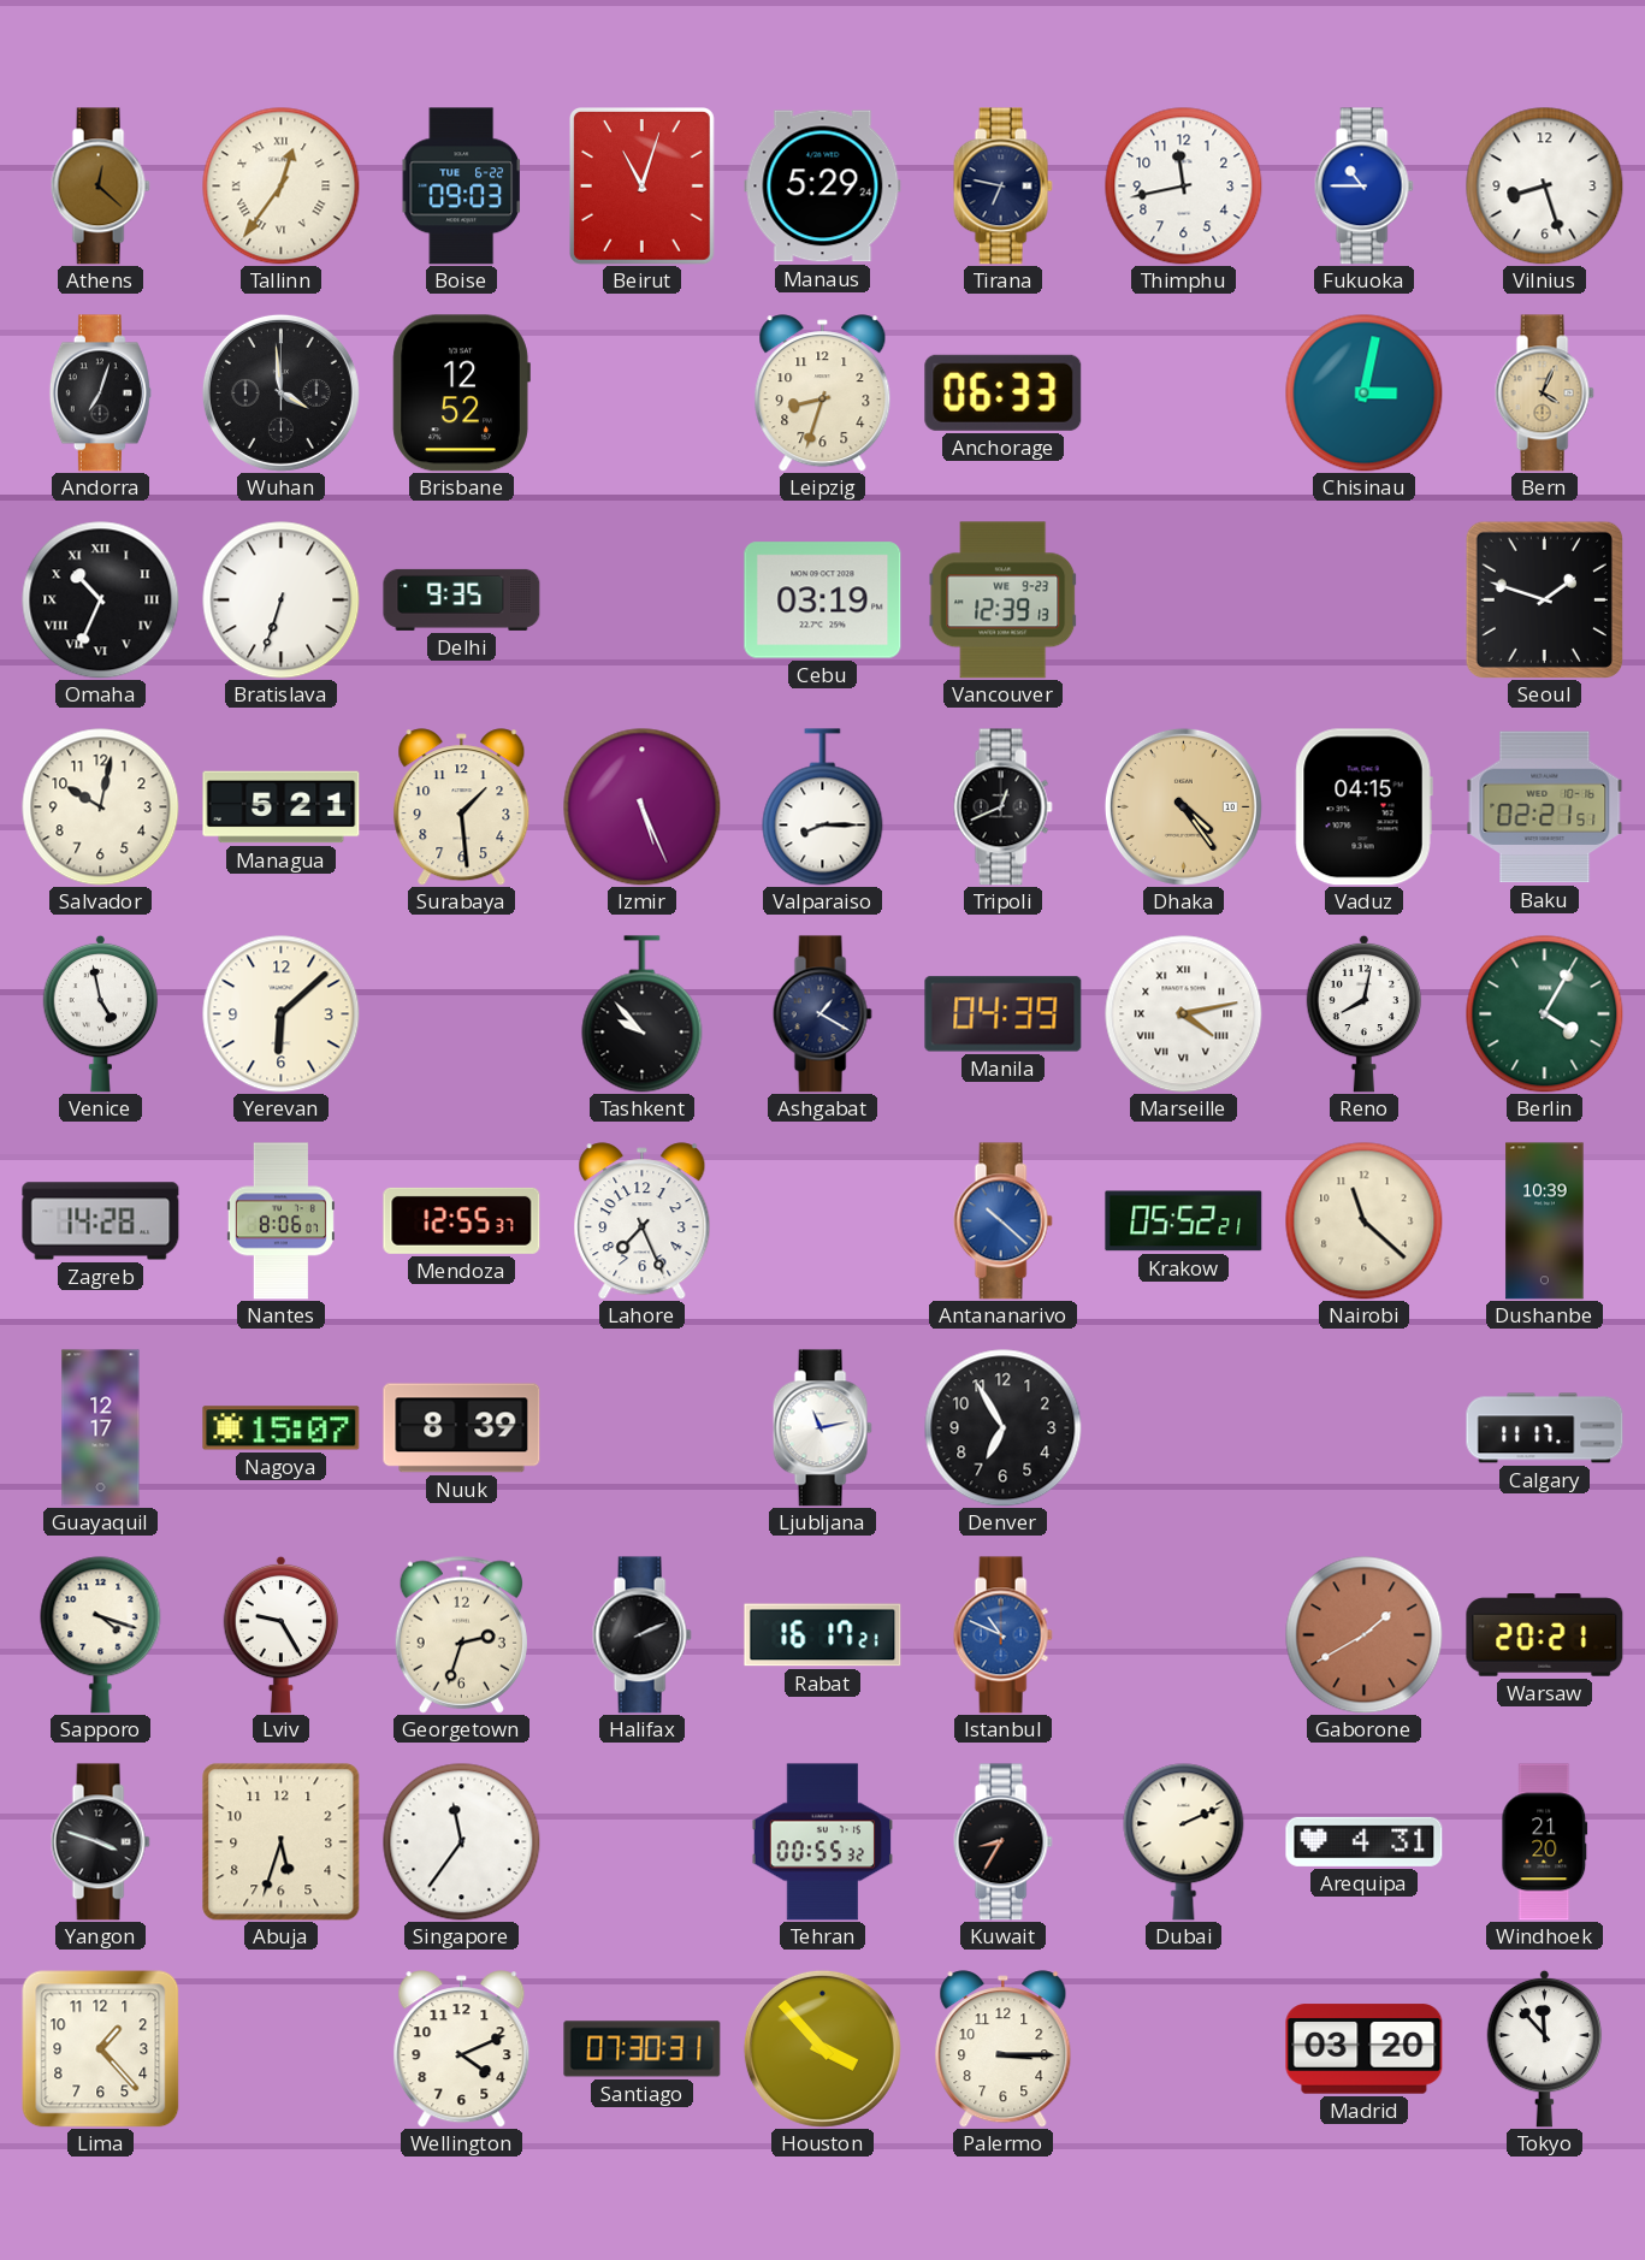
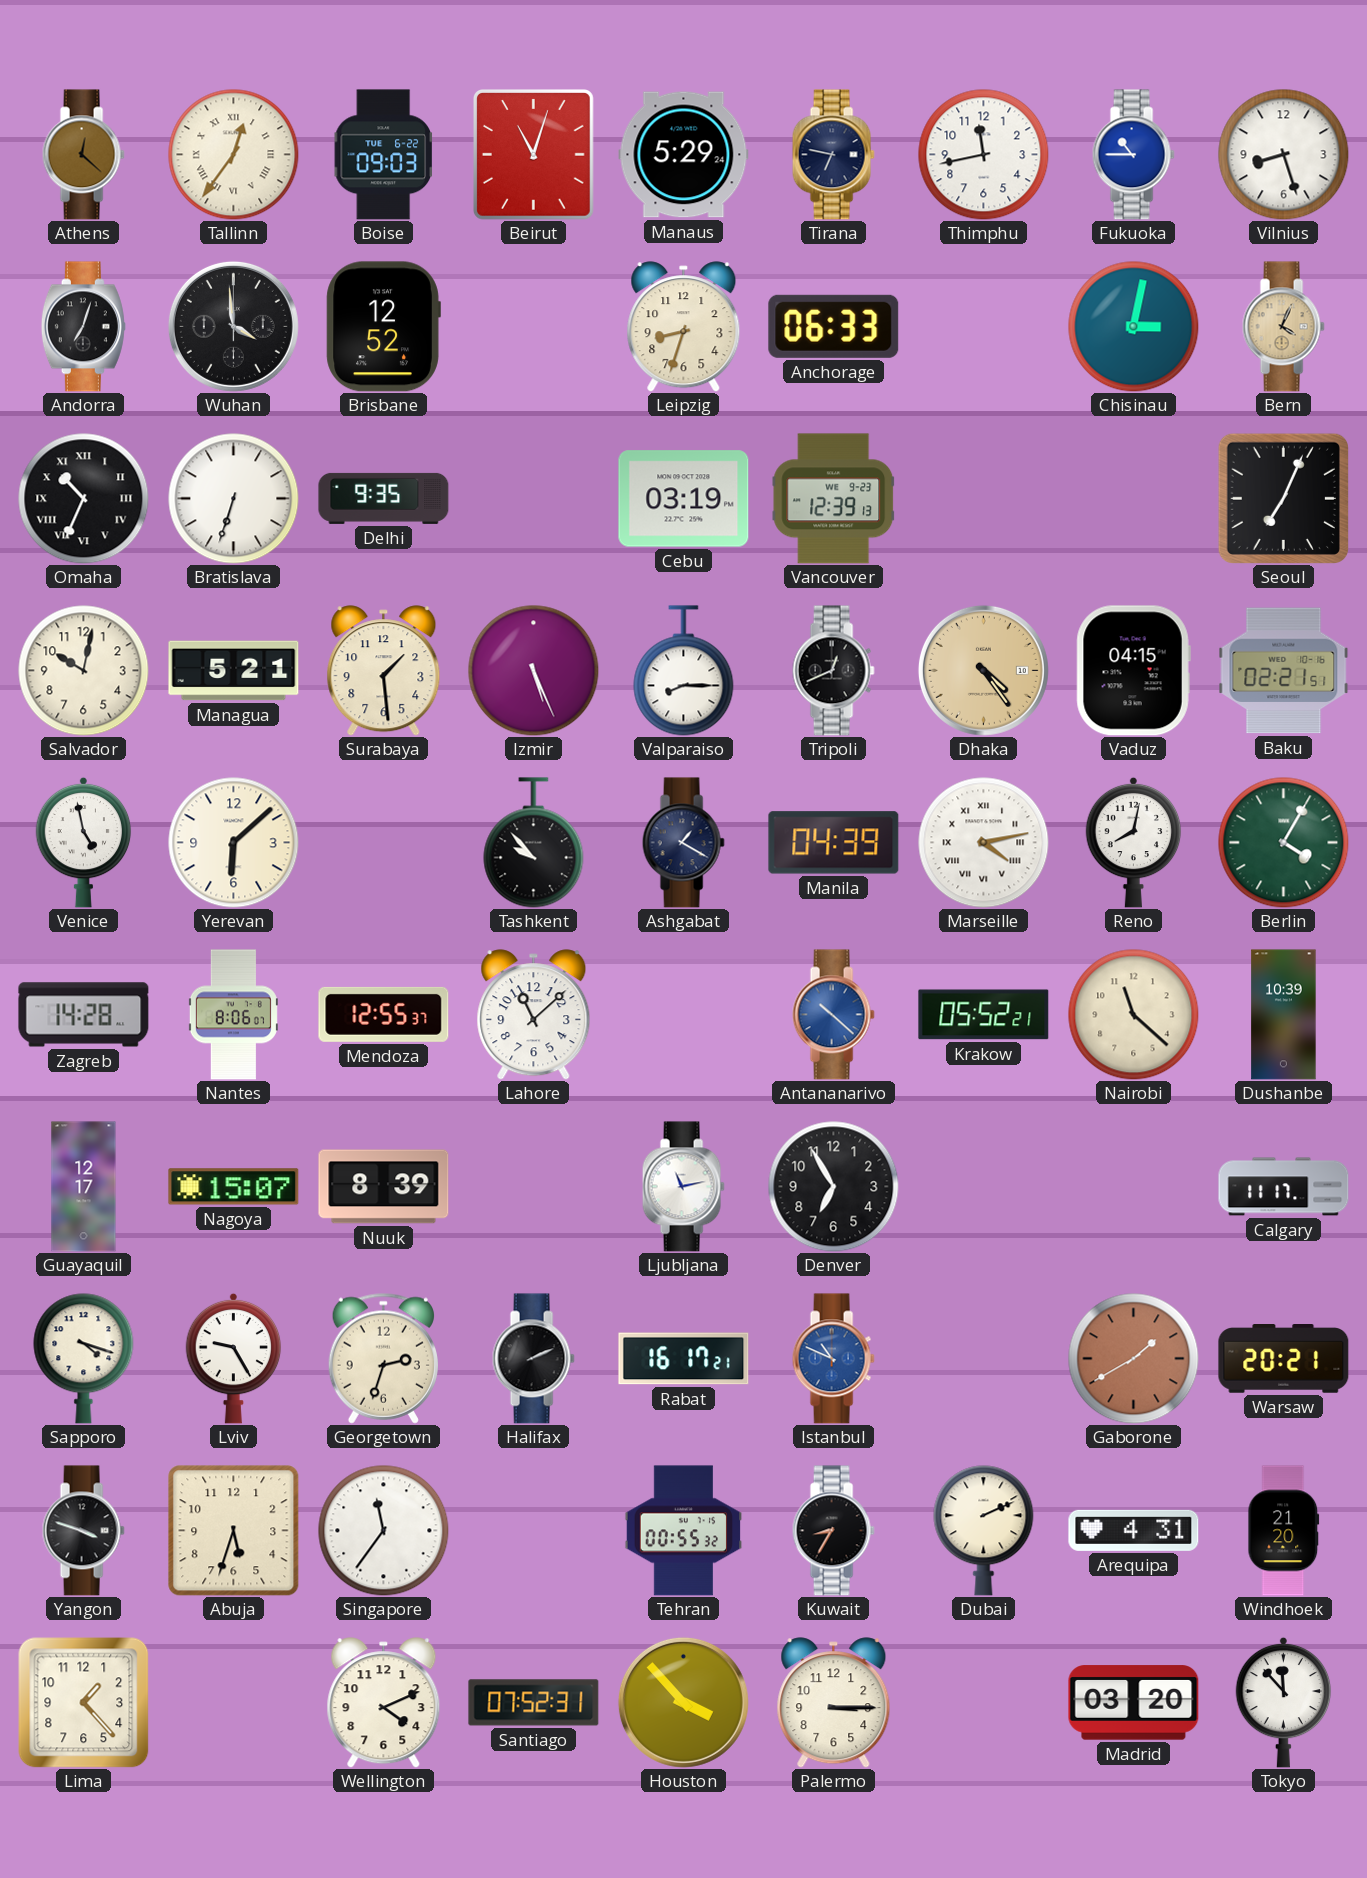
Seoul: 1:48 -> 7:04
Lahore: 7:26 -> 11:08
Santiago: 07:30 -> 07:52
